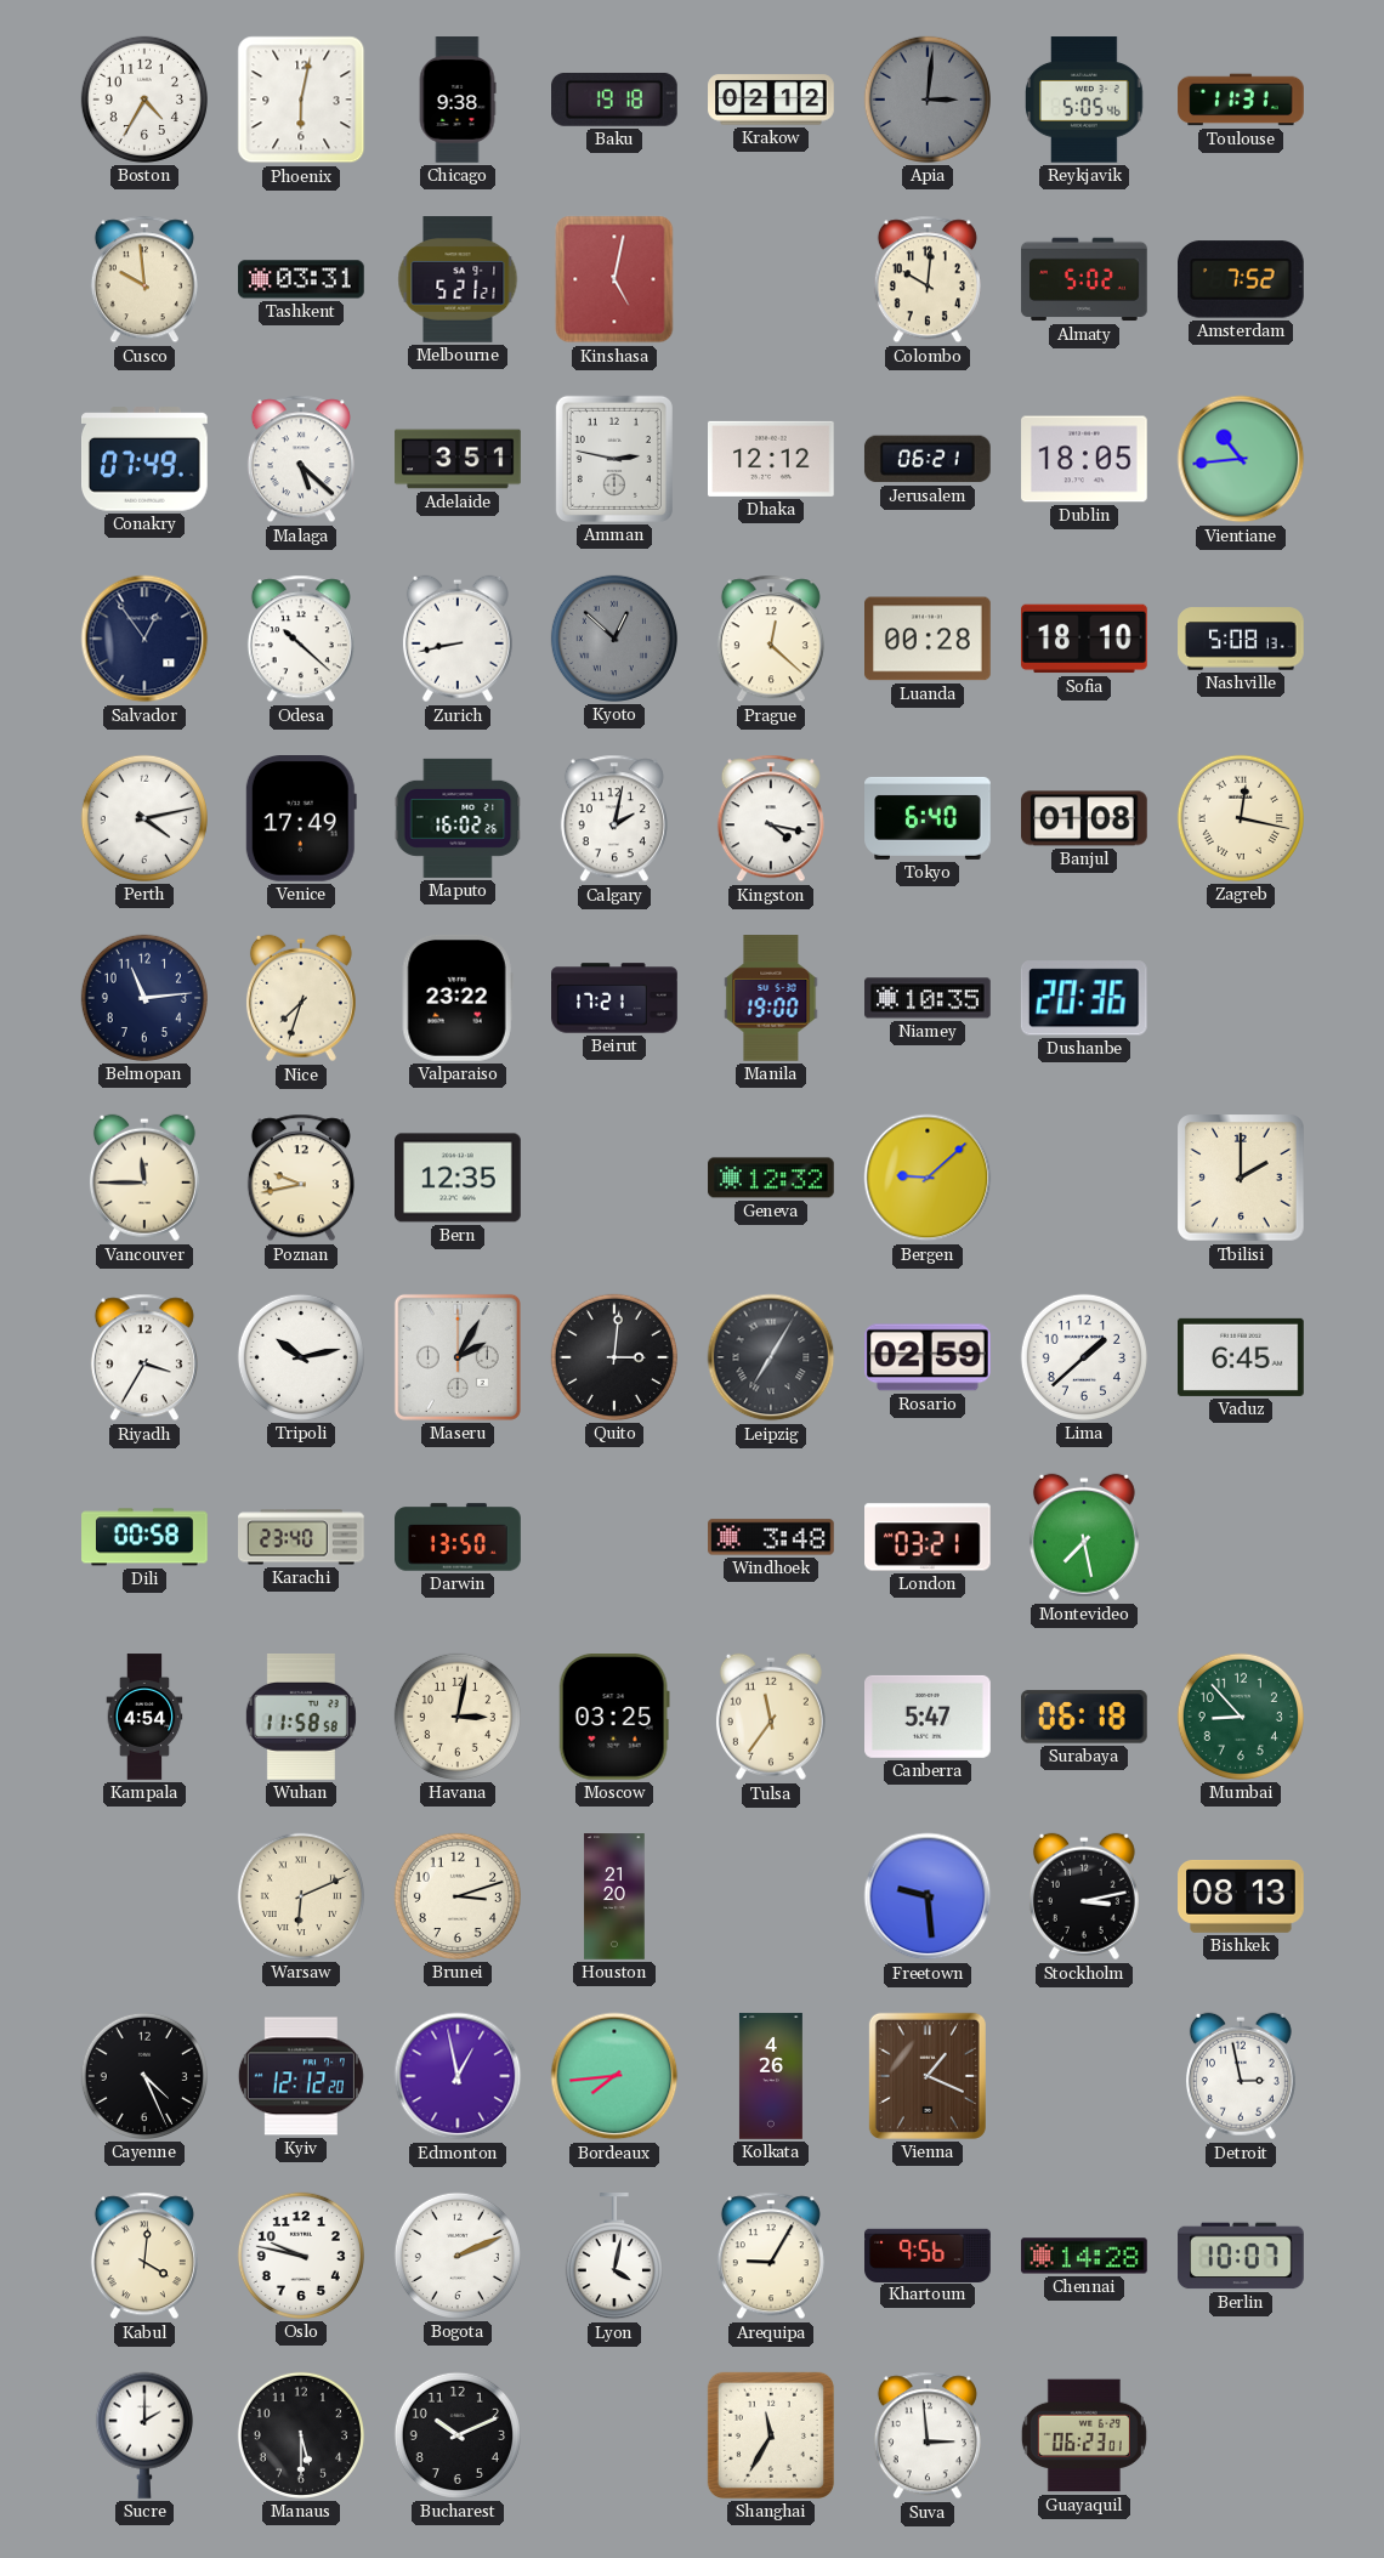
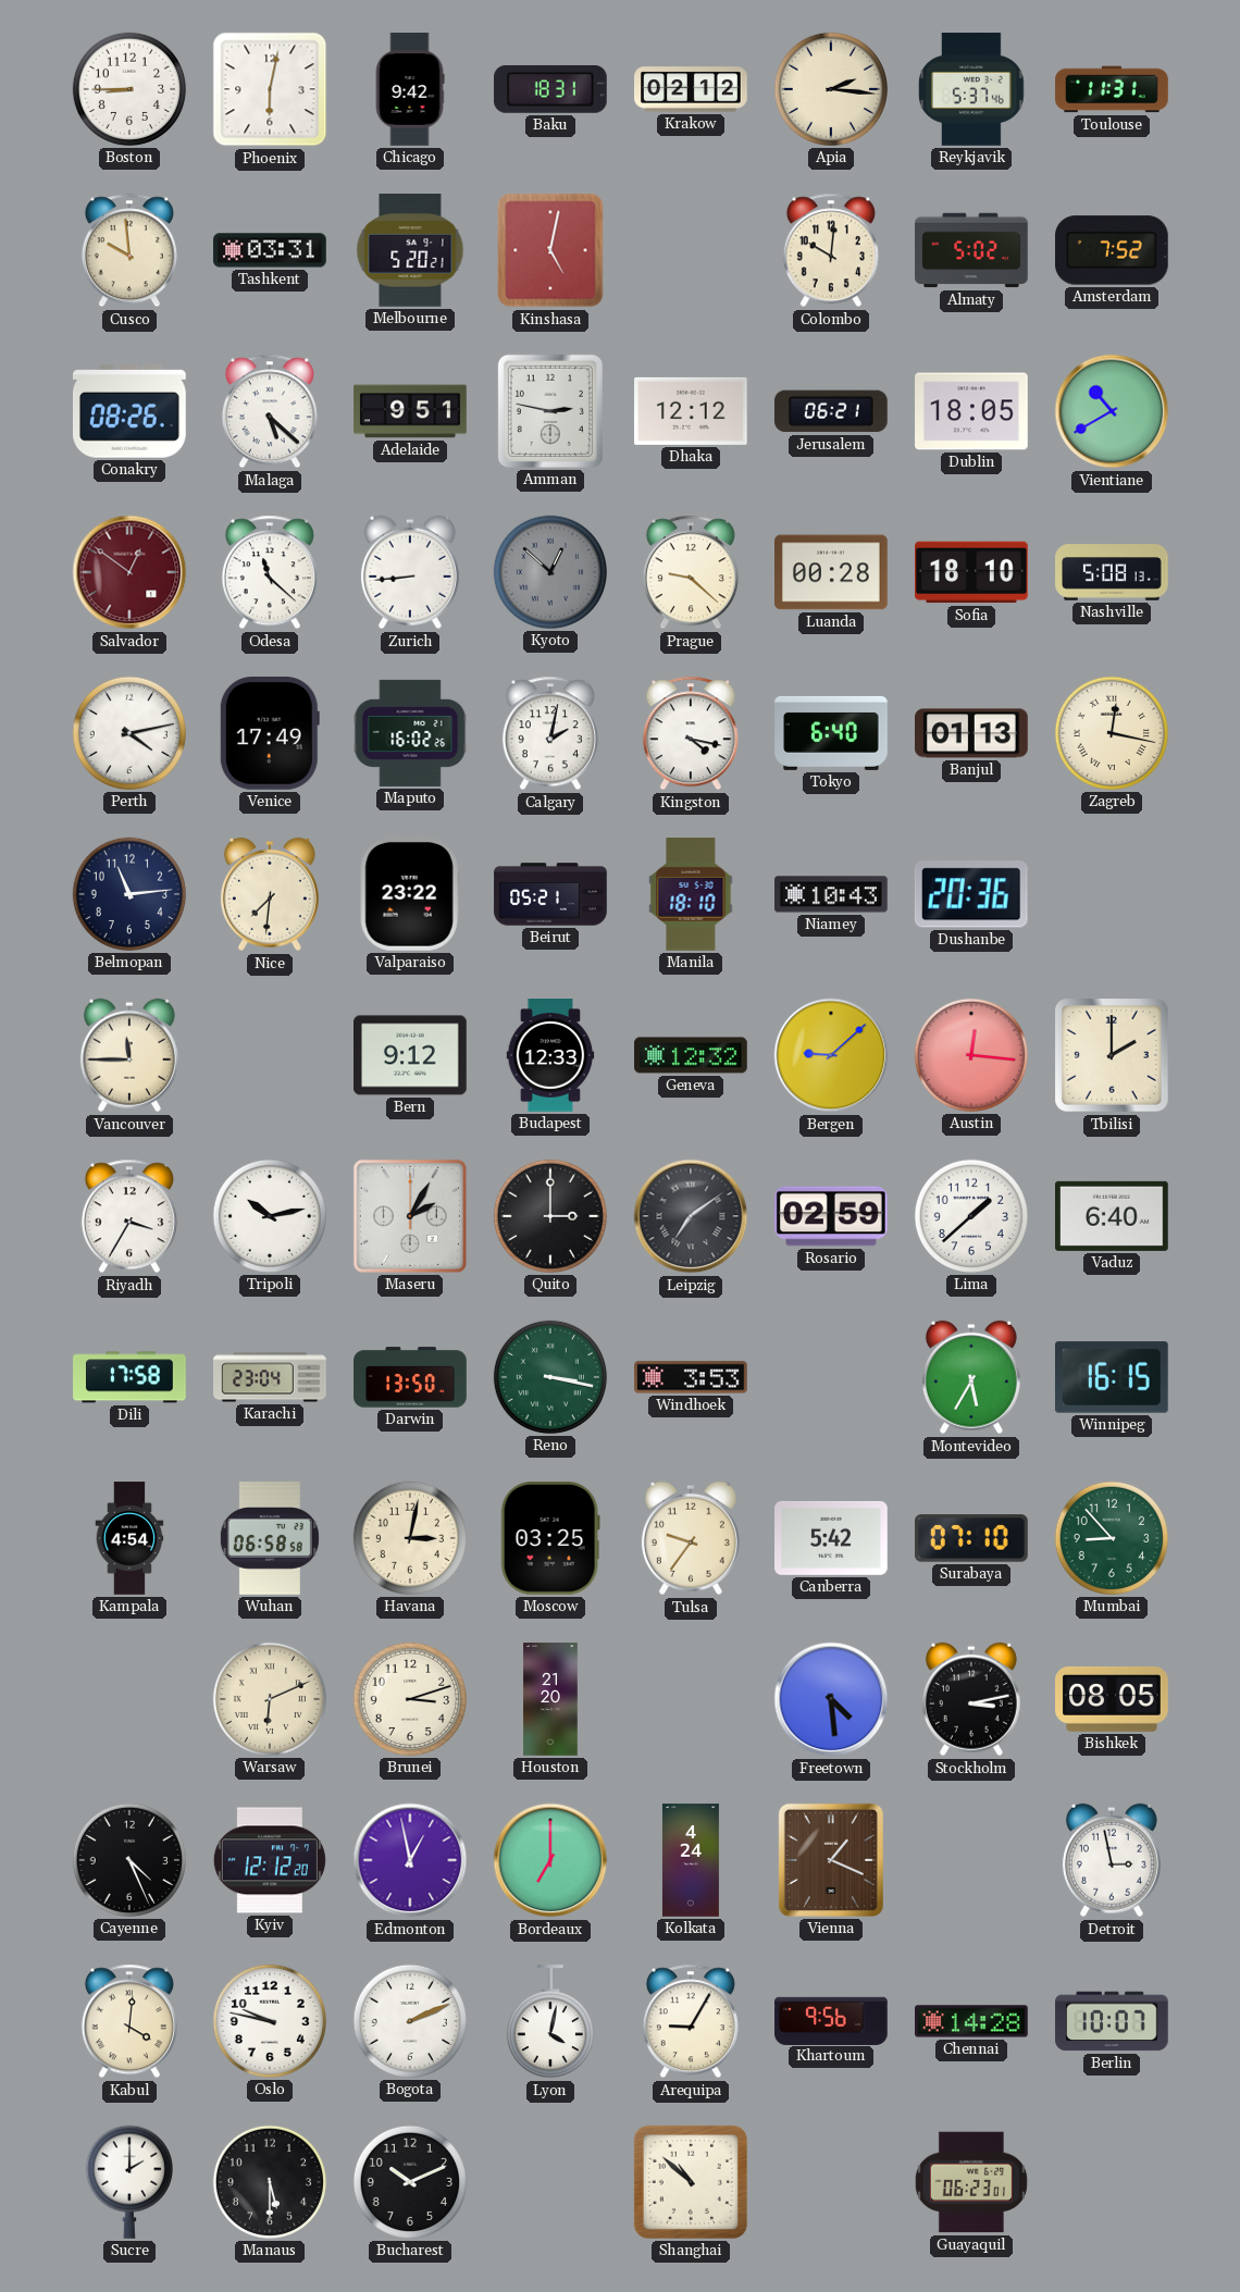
Boston: 4:35 -> 8:45
Chicago: 9:38 -> 9:42
Baku: 19:18 -> 18:31
Apia: 3:01 -> 2:16
Apia dial: grey -> cream
Reykjavik: 5:05 -> 5:37
Melbourne: 5:21 -> 5:20
Conakry: 07:49 -> 08:26
Adelaide: 3:51 -> 9:51
Vientiane: 10:44 -> 10:40
Salvador: 12:54 -> 12:51
Salvador dial: navy -> burgundy
Odesa: 10:22 -> 11:22
Zurich: 8:43 -> 8:44
Prague: 12:22 -> 9:22
Banjul: 01:08 -> 01:13
Nice: 7:33 -> 7:31
Beirut: 17:21 -> 05:21
Manila: 19:00 -> 18:10
Niamey: 10:35 -> 10:43
Poznan: 9:43 -> none
Bern: 12:35 -> 9:12
Budapest: none -> 12:33
Austin: none -> 12:16
Quito: 3:01 -> 3:00
Leipzig: 7:05 -> 7:09
Vaduz: 6:45 -> 6:40
Dili: 00:58 -> 17:58
Karachi: 23:40 -> 23:04
Reno: none -> 3:17
Windhoek: 3:48 -> 3:53
London: 03:21 -> none
Montevideo: 7:28 -> 5:35
Winnipeg: none -> 16:15
Wuhan: 11:58 -> 06:58
Tulsa: 11:36 -> 9:36
Canberra: 5:47 -> 5:42
Surabaya: 06:18 -> 07:10
Freetown: 9:29 -> 4:29
Bishkek: 08:13 -> 08:05
Bordeaux: 7:44 -> 7:00
Kolkata: 4:26 -> 4:24
Shanghai: 11:35 -> 10:52
Suva: 2:59 -> none
